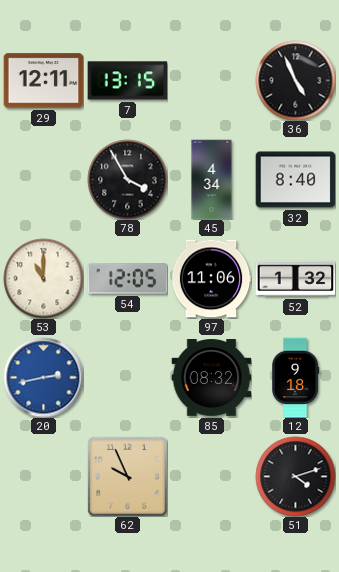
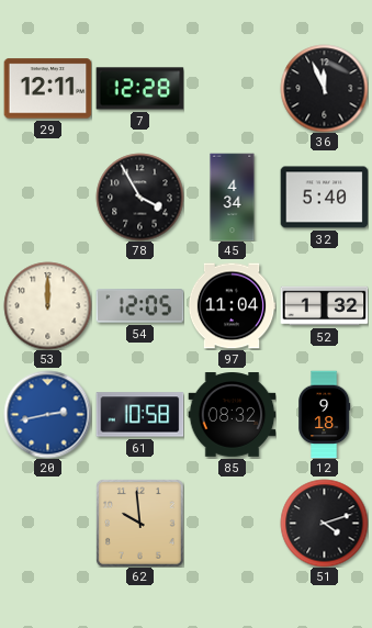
7: 13:15 -> 12:28
36: 4:56 -> 11:56
32: 8:40 -> 5:40
53: 11:00 -> 12:00
97: 11:06 -> 11:04
61: none -> 10:58
62: 9:56 -> 9:59
